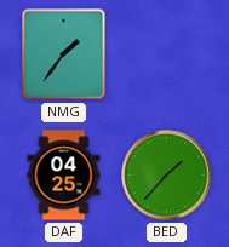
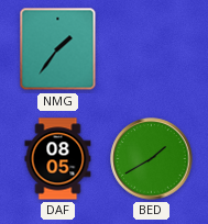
DAF: 04:25 -> 08:05
BED: 1:37 -> 1:40
